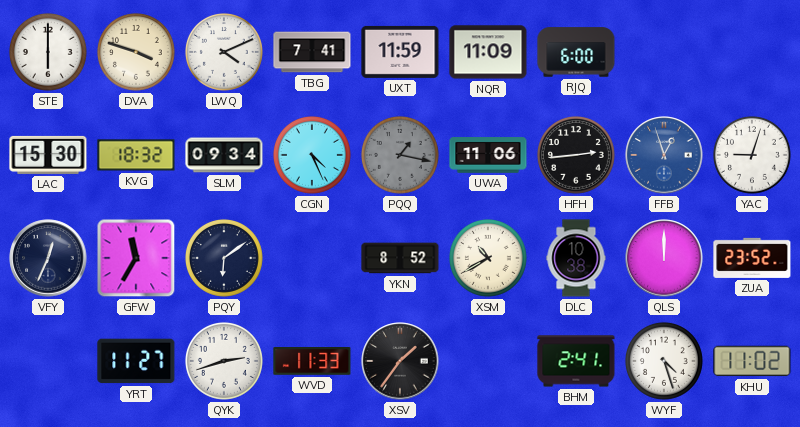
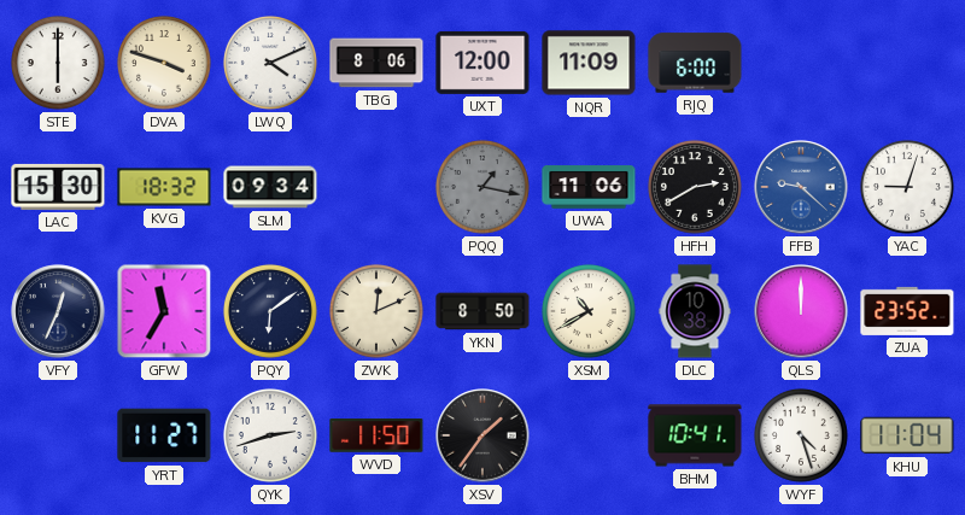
TBG: 7:41 -> 8:06
UXT: 11:59 -> 12:00
CGN: 4:26 -> none
HFH: 2:44 -> 2:40
FFB: 12:57 -> 9:22
ZWK: none -> 12:11
YKN: 8:52 -> 8:50
WVD: 11:33 -> 11:50
BHM: 2:41 -> 10:41
KHU: 11:02 -> 11:04
